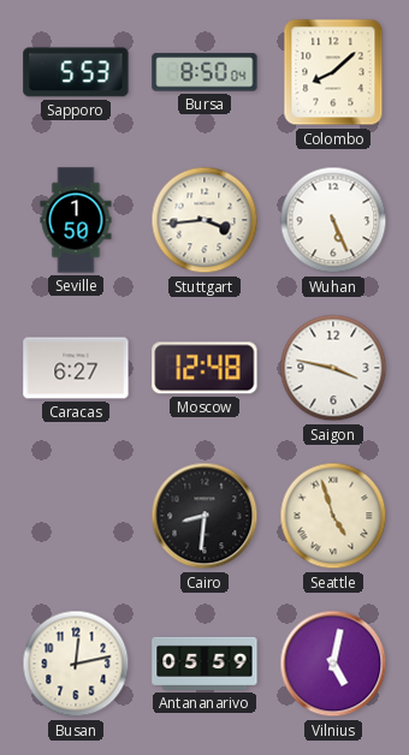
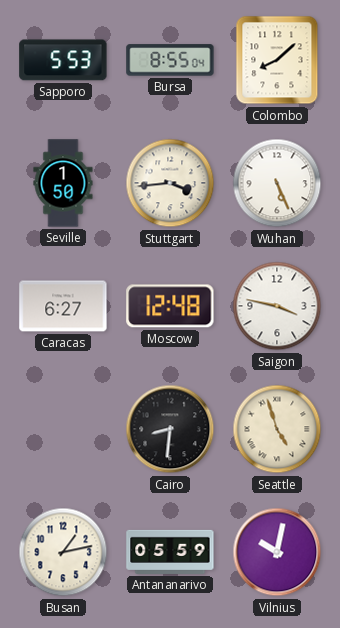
Bursa: 8:50 -> 8:55
Busan: 12:13 -> 1:13
Vilnius: 5:02 -> 10:02
